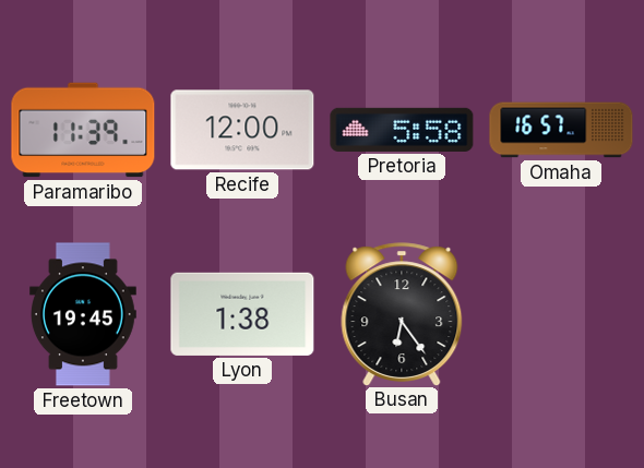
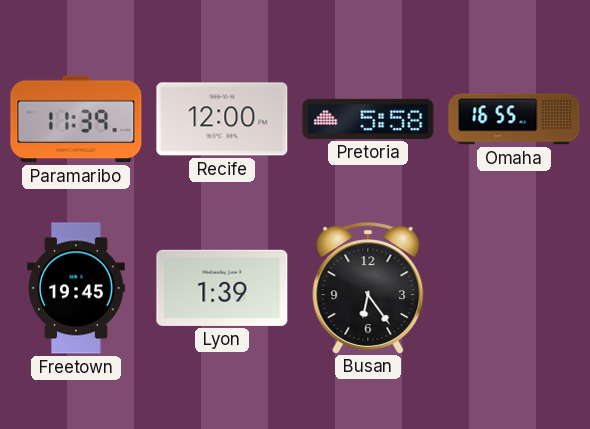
Omaha: 16:57 -> 16:55
Lyon: 1:38 -> 1:39
